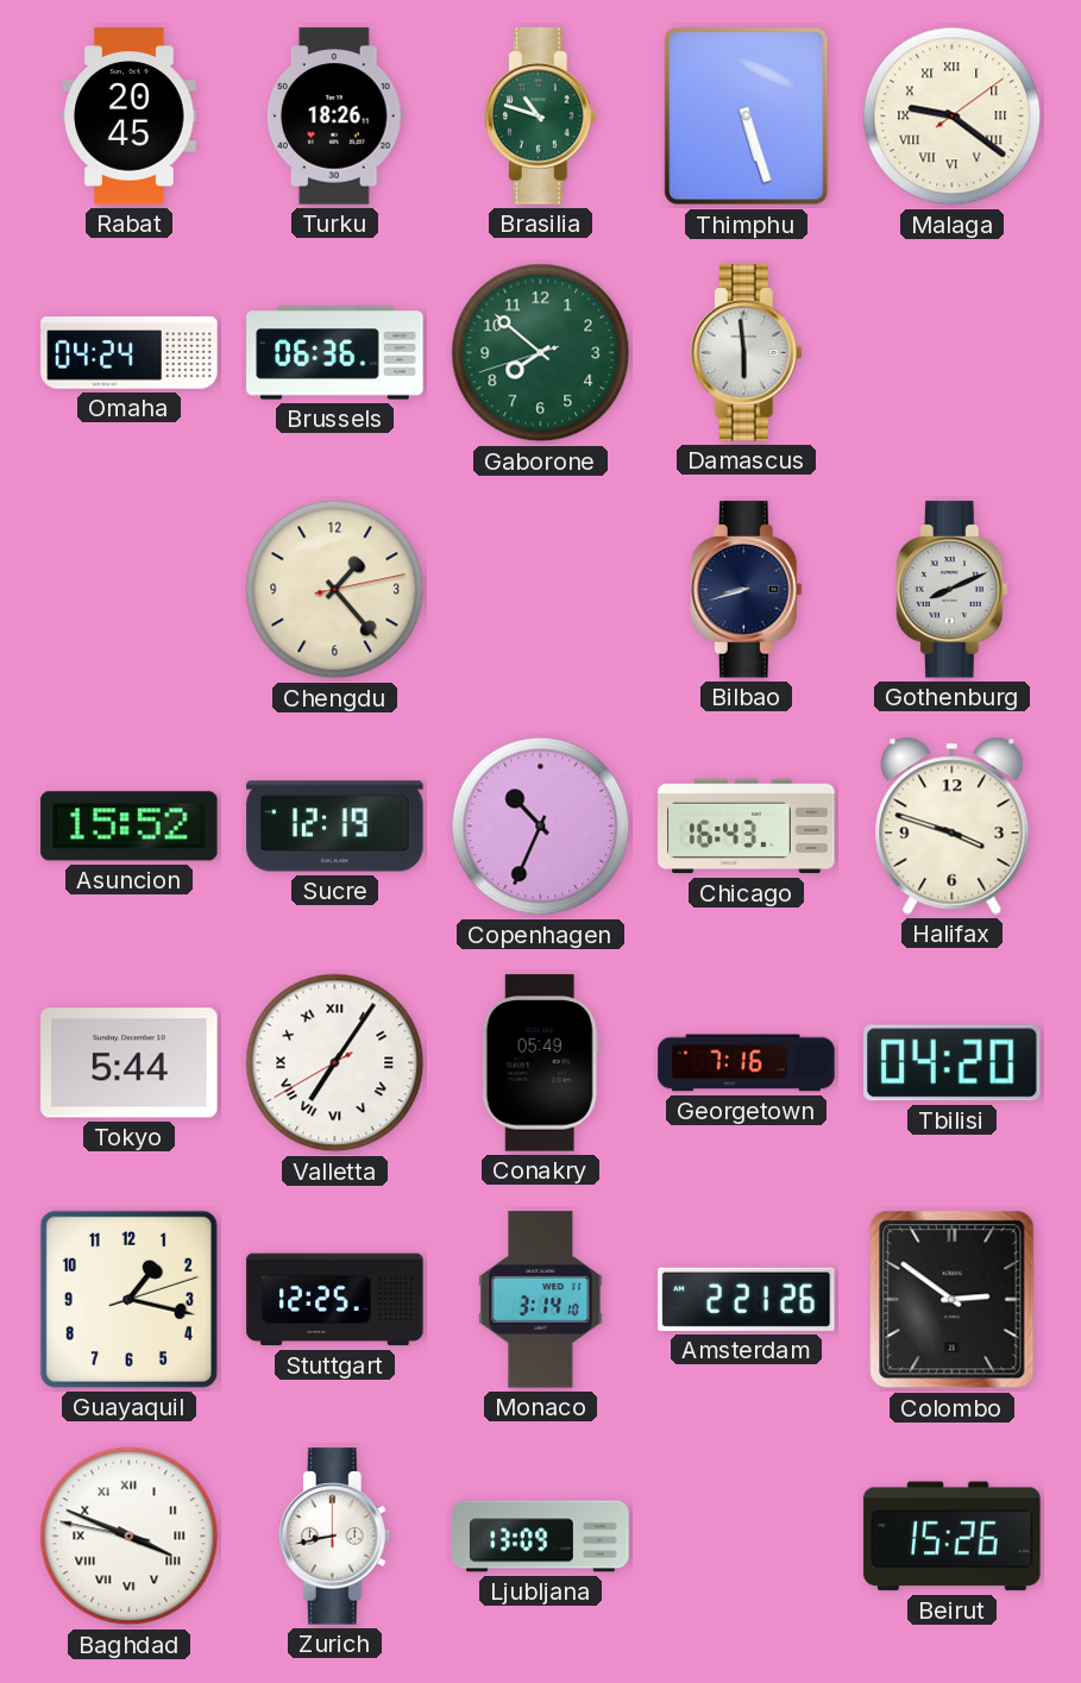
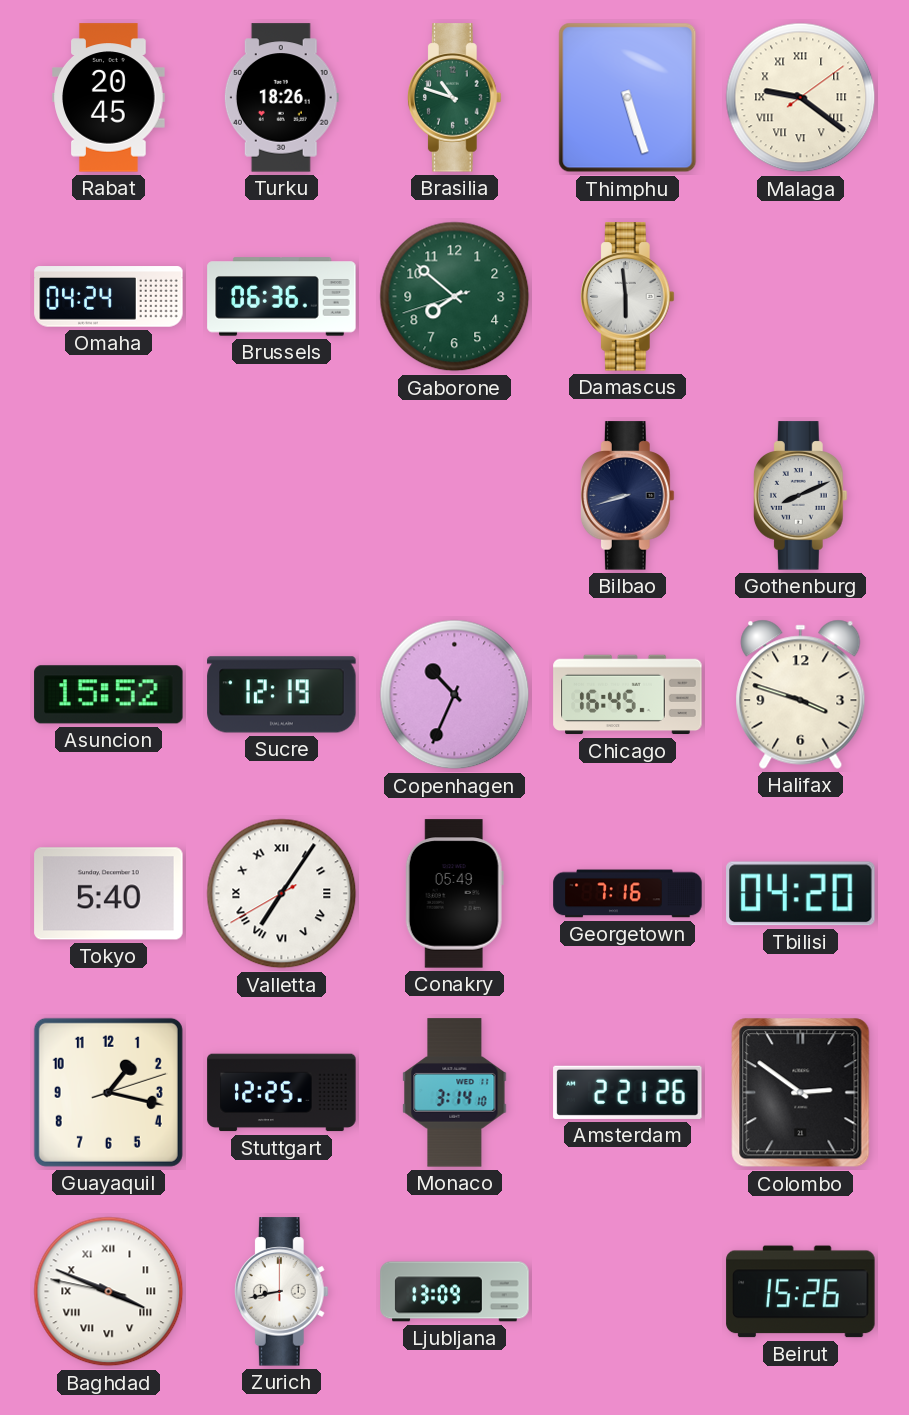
Chengdu: 1:23 -> none
Chicago: 16:43 -> 16:45
Tokyo: 5:44 -> 5:40
